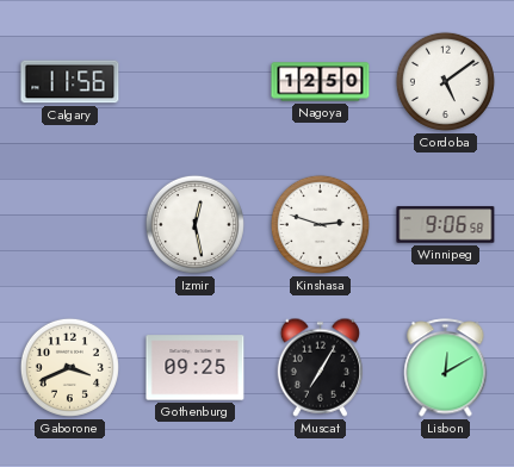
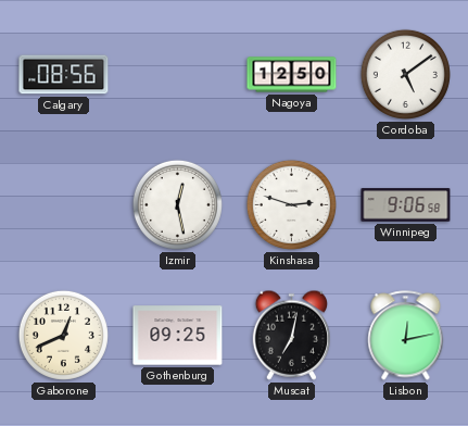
Calgary: 11:56 -> 08:56
Gaborone: 3:41 -> 12:41
Muscat: 7:05 -> 7:02
Lisbon: 12:10 -> 12:13
